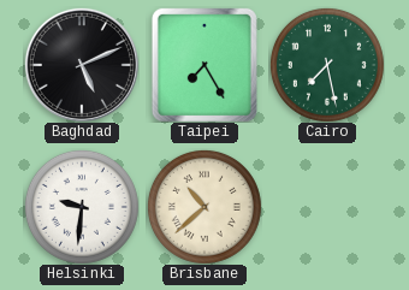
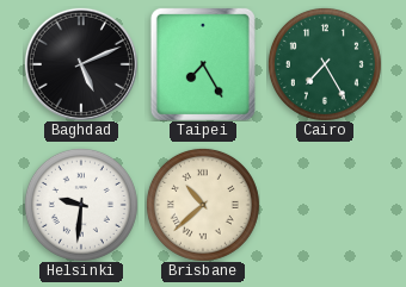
Cairo: 7:28 -> 7:25
